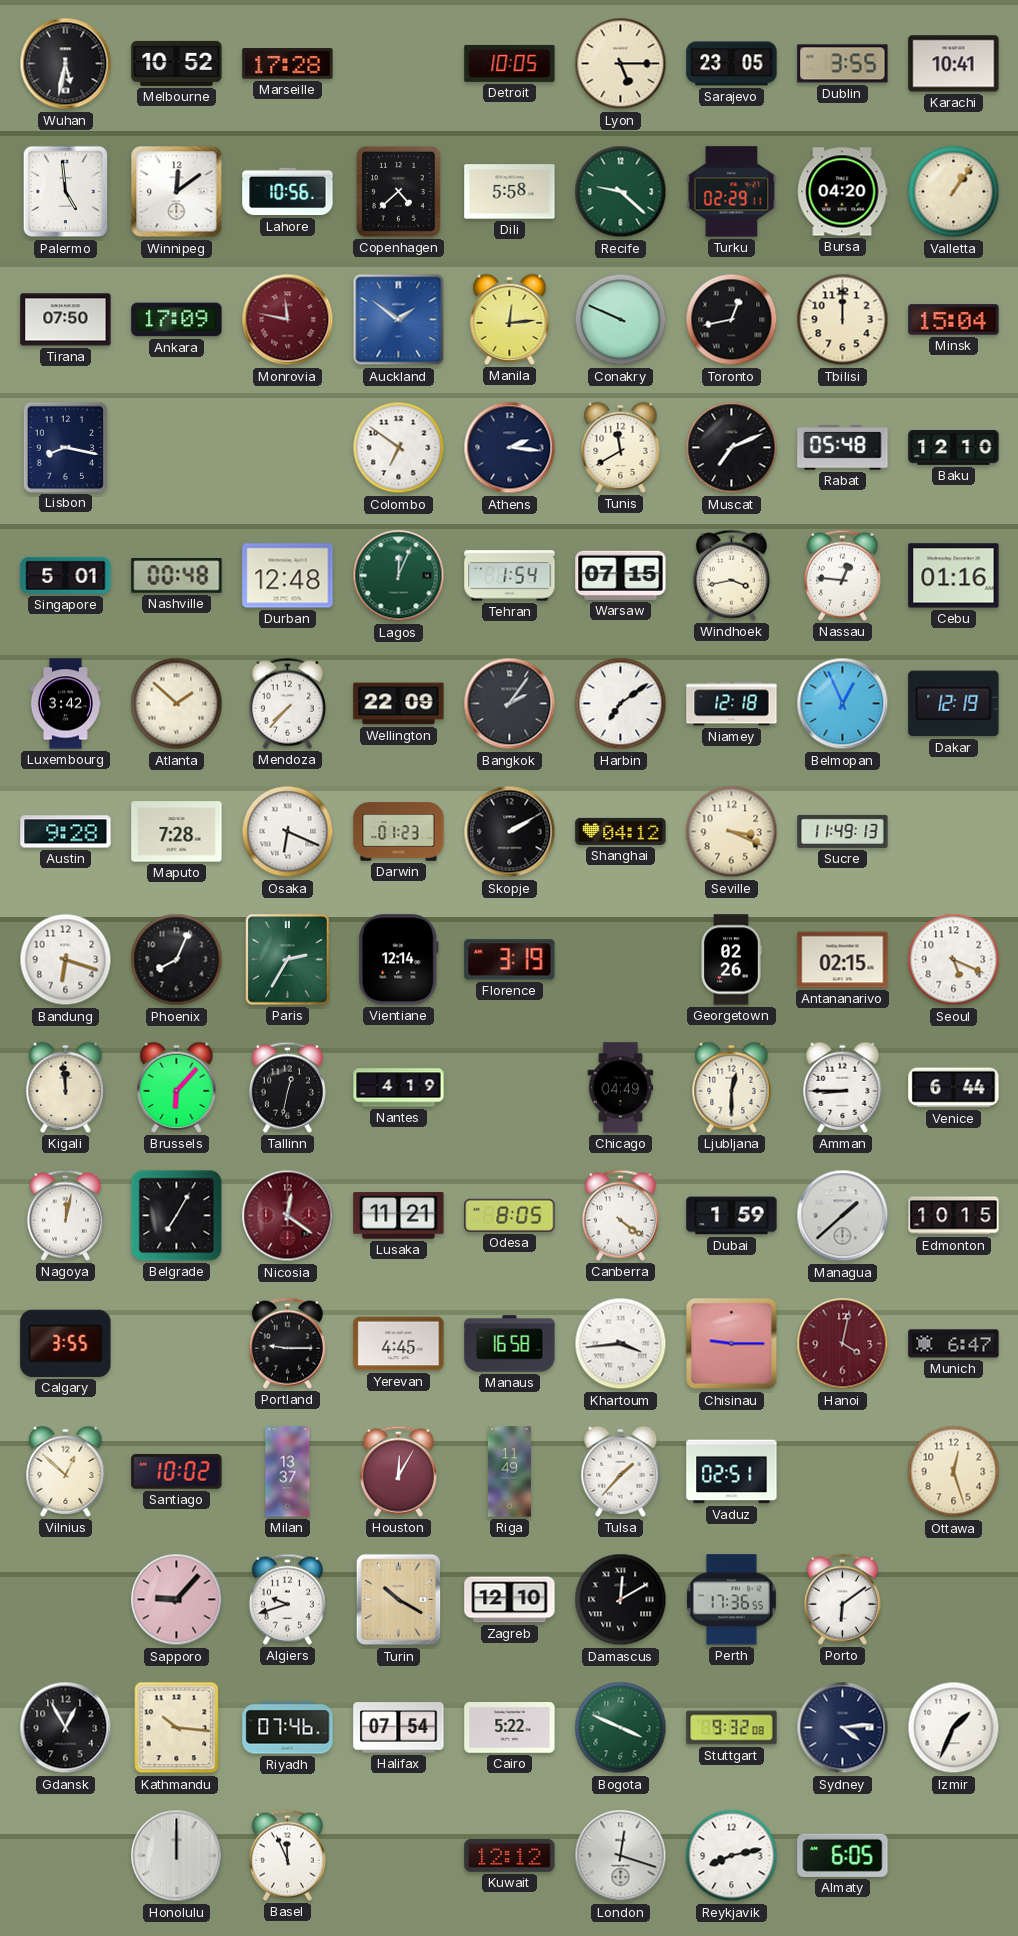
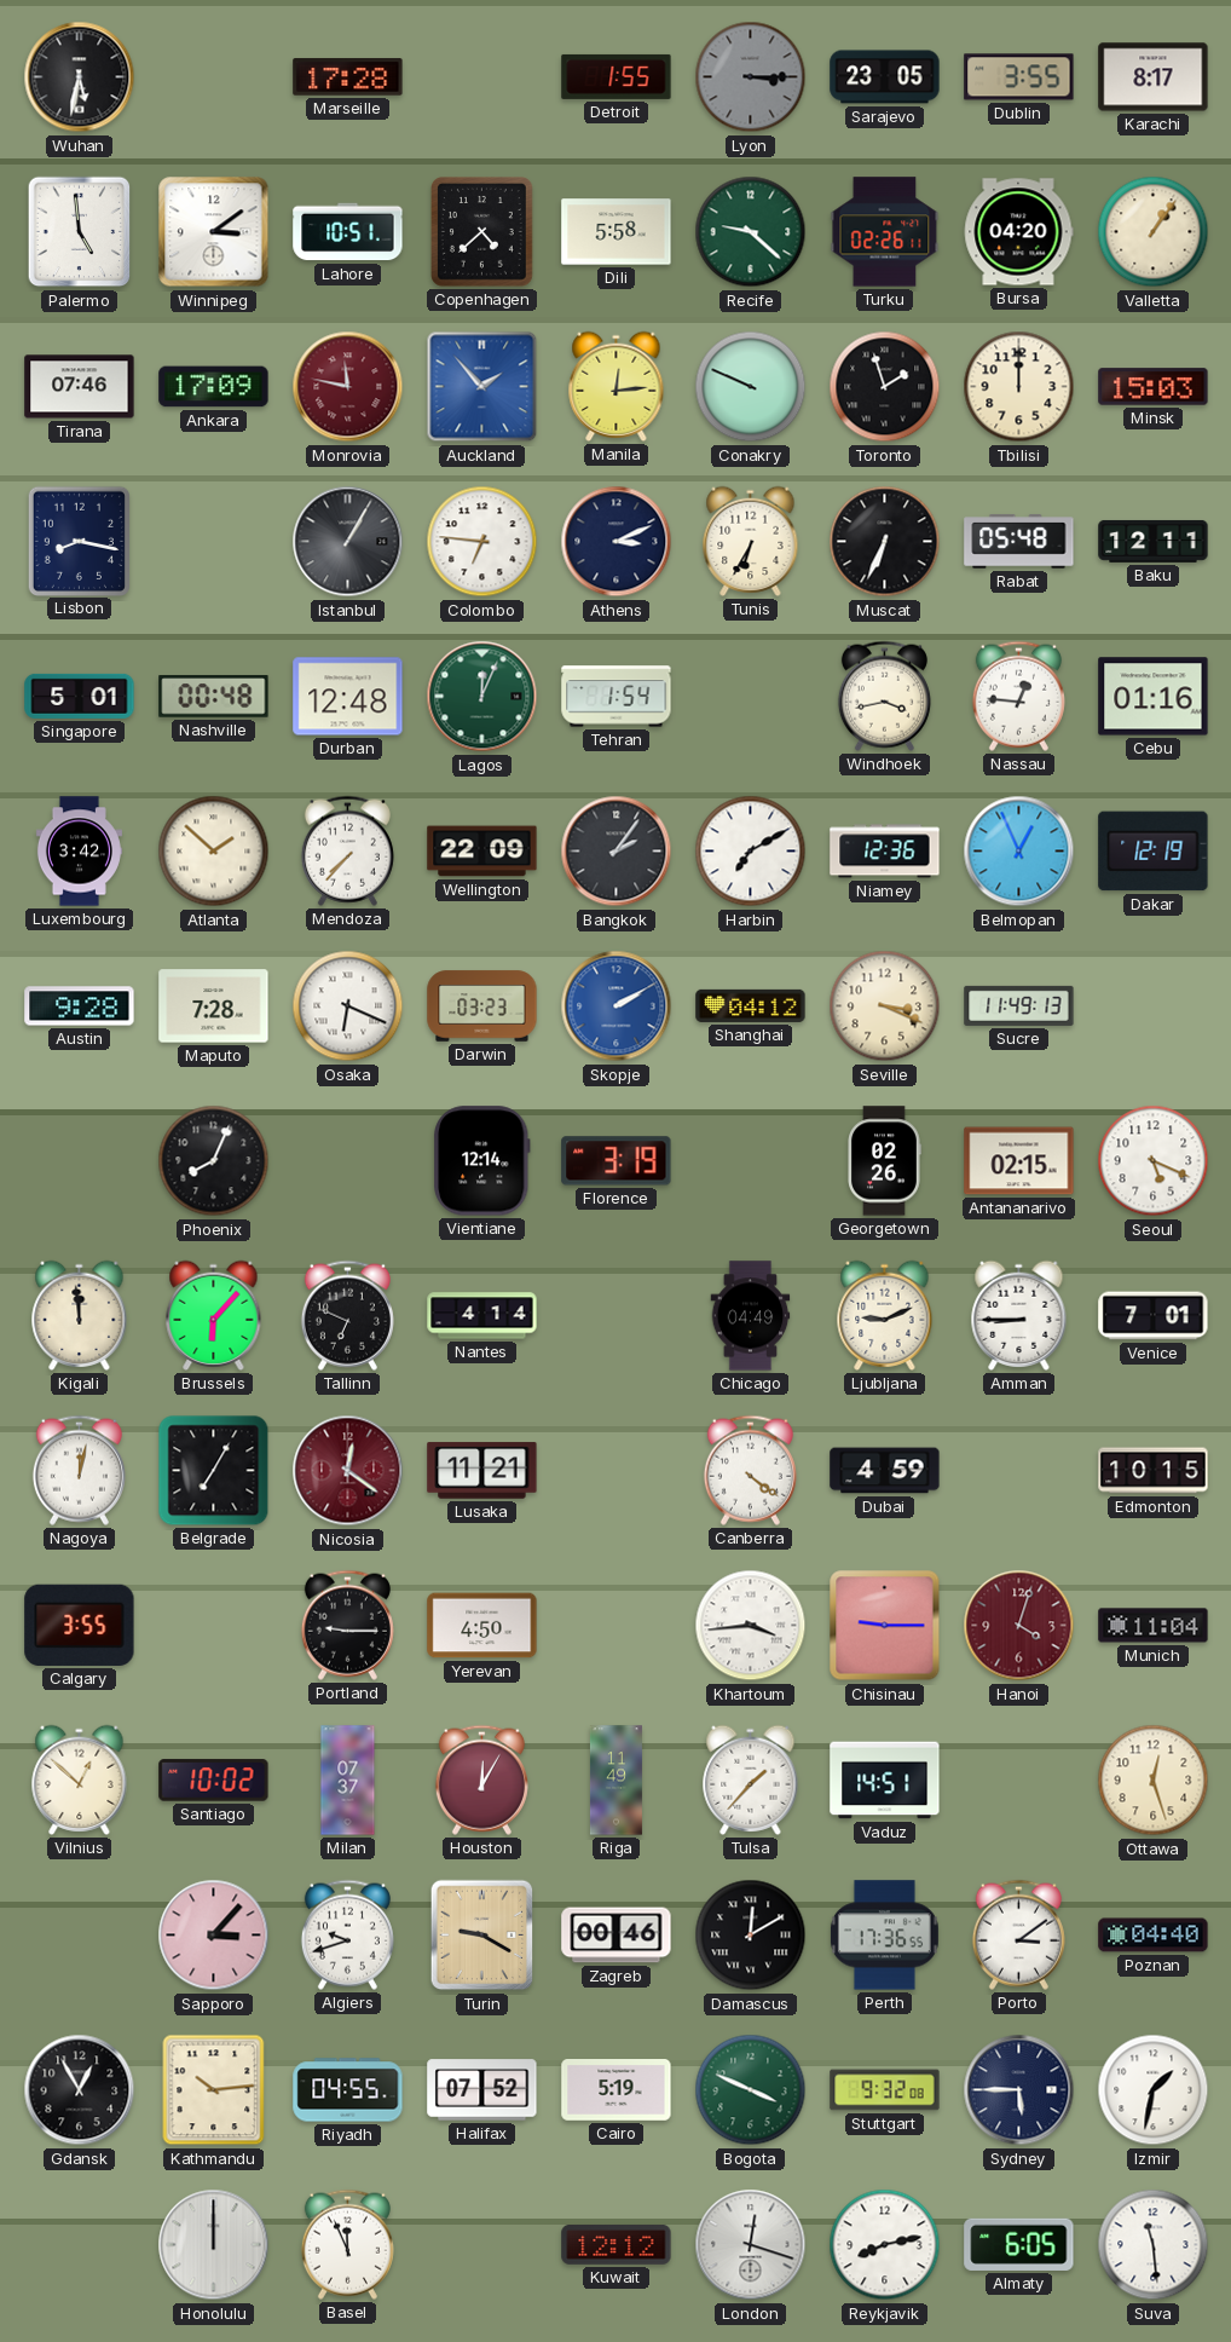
Melbourne: 10:52 -> none
Detroit: 10:05 -> 1:55
Lyon: 5:15 -> 3:15
Lyon dial: cream -> grey
Karachi: 10:41 -> 8:17
Winnipeg: 12:09 -> 3:09
Lahore: 10:56 -> 10:51
Turku: 02:29 -> 02:26
Tirana: 07:50 -> 07:46
Auckland: 1:51 -> 1:53
Toronto: 12:43 -> 1:57
Minsk: 15:04 -> 15:03
Istanbul: none -> 1:05
Colombo: 6:51 -> 6:46
Athens: 2:16 -> 3:11
Tunis: 11:40 -> 6:35
Muscat: 7:11 -> 6:34
Baku: 12:10 -> 12:11
Warsaw: 07:15 -> none
Harbin: 7:09 -> 7:10
Niamey: 12:18 -> 12:36
Darwin: 01:23 -> 03:23
Skopje dial: black -> blue
Bandung: 6:18 -> none
Paris: 2:35 -> none
Tallinn: 12:32 -> 6:49
Nantes: 4:19 -> 4:14
Ljubljana: 12:30 -> 9:11
Venice: 6:44 -> 7:01
Odesa: 8:05 -> none
Dubai: 1:59 -> 4:59
Managua: 1:38 -> none
Yerevan: 4:45 -> 4:50
Manaus: 16:58 -> none
Hanoi: 4:02 -> 4:03
Munich: 6:47 -> 11:04
Milan: 13:37 -> 07:37
Vaduz: 02:51 -> 14:51
Sapporo: 9:07 -> 3:07
Turin: 10:20 -> 9:20
Zagreb: 12:10 -> 00:46
Porto: 6:09 -> 3:09
Poznan: none -> 04:40
Kathmandu: 10:16 -> 10:14
Riyadh: 07:46 -> 04:55
Halifax: 07:54 -> 07:52
Cairo: 5:22 -> 5:19
Sydney: 4:14 -> 5:45
Izmir: 1:34 -> 1:32
Suva: none -> 11:29
